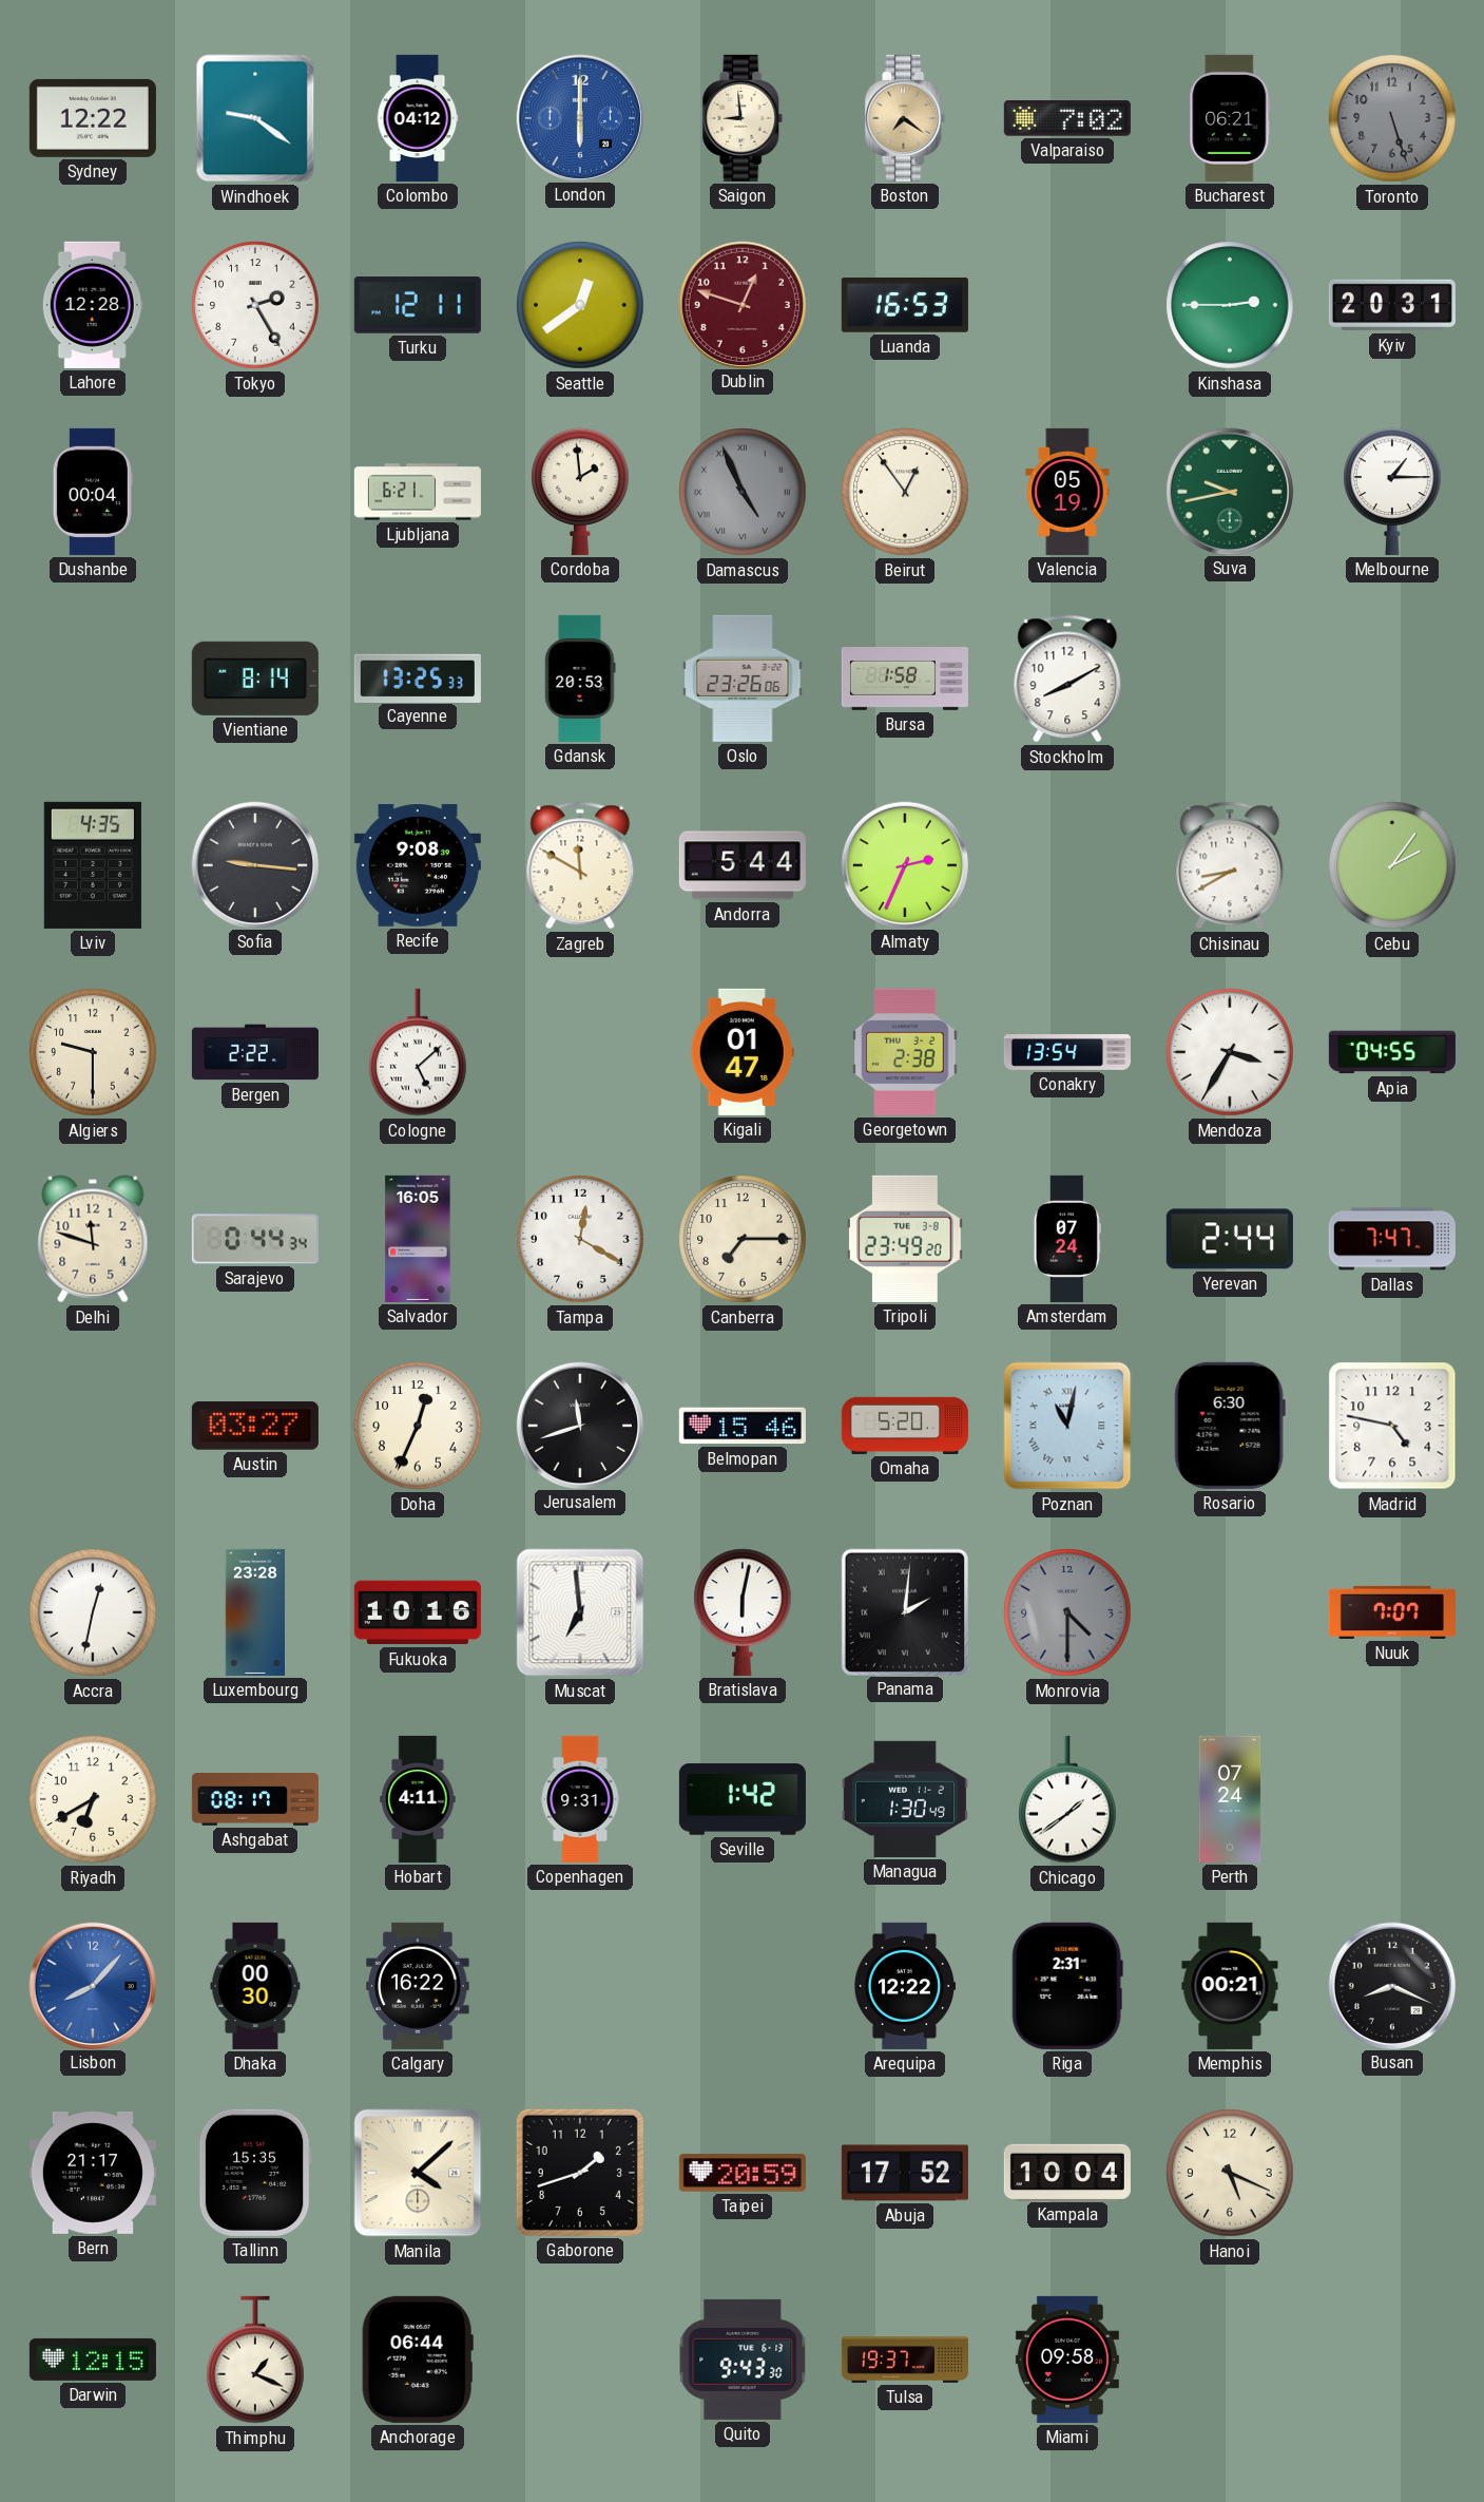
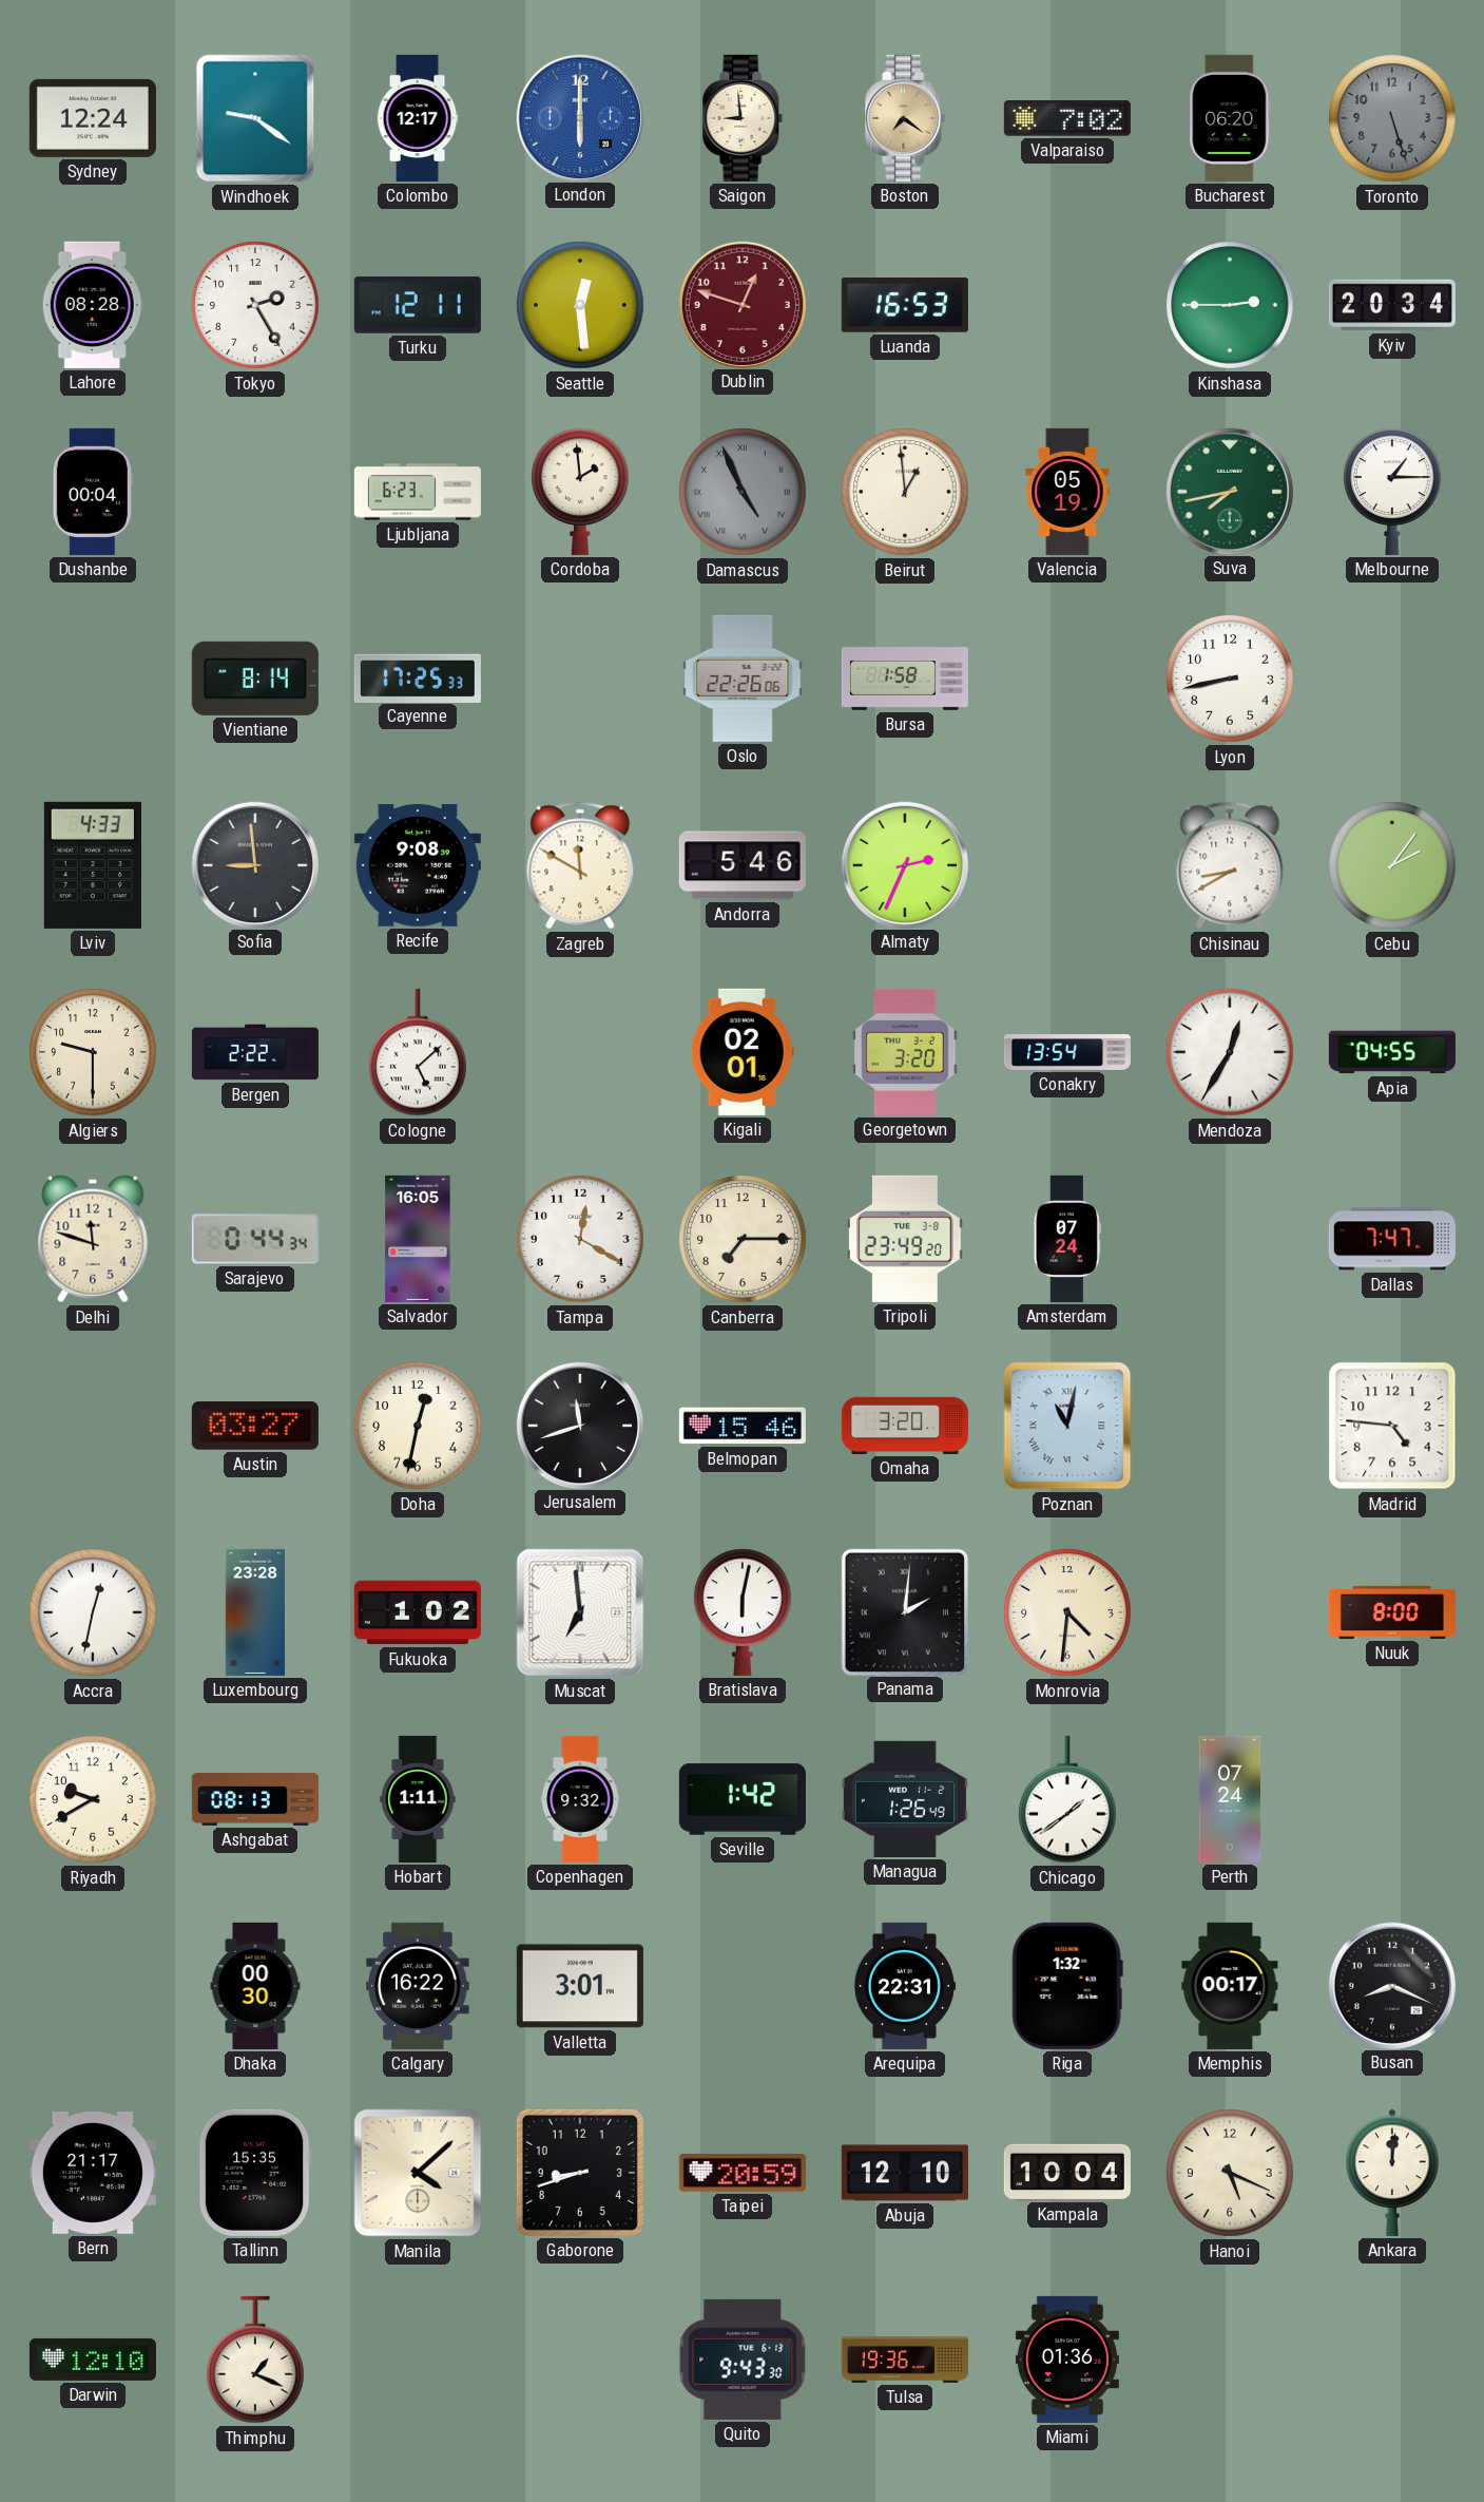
Sydney: 12:22 -> 12:24
Colombo: 04:12 -> 12:17
Bucharest: 06:21 -> 06:20
Lahore: 12:28 -> 08:28
Seattle: 12:39 -> 12:29
Kyiv: 20:31 -> 20:34
Ljubljana: 6:21 -> 6:23
Beirut: 12:54 -> 12:59
Suva: 9:43 -> 7:43
Cayenne: 13:25 -> 17:25
Gdansk: 20:53 -> none
Oslo: 23:26 -> 22:26
Stockholm: 8:10 -> none
Lyon: none -> 8:43
Lviv: 4:35 -> 4:33
Sofia: 9:16 -> 8:59
Andorra: 5:44 -> 5:46
Kigali: 01:47 -> 02:01
Georgetown: 2:38 -> 3:20
Mendoza: 3:35 -> 12:35
Yerevan: 2:44 -> none
Doha: 12:34 -> 12:32
Omaha: 5:20 -> 3:20
Rosario: 6:30 -> none
Madrid: 4:47 -> 4:46
Fukuoka: 10:16 -> 1:02
Monrovia: 4:30 -> 4:31
Monrovia dial: grey -> cream
Nuuk: 7:07 -> 8:00
Riyadh: 6:40 -> 9:40
Ashgabat: 08:17 -> 08:13
Hobart: 4:11 -> 1:11
Copenhagen: 9:31 -> 9:32
Managua: 1:30 -> 1:26
Lisbon: 8:07 -> none
Valletta: none -> 3:01
Arequipa: 12:22 -> 22:31
Riga: 2:31 -> 1:32
Memphis: 00:21 -> 00:17
Gaborone: 1:42 -> 8:42
Abuja: 17:52 -> 12:10
Ankara: none -> 12:01
Darwin: 12:15 -> 12:10
Anchorage: 06:44 -> none
Tulsa: 19:37 -> 19:36
Miami: 09:58 -> 01:36
